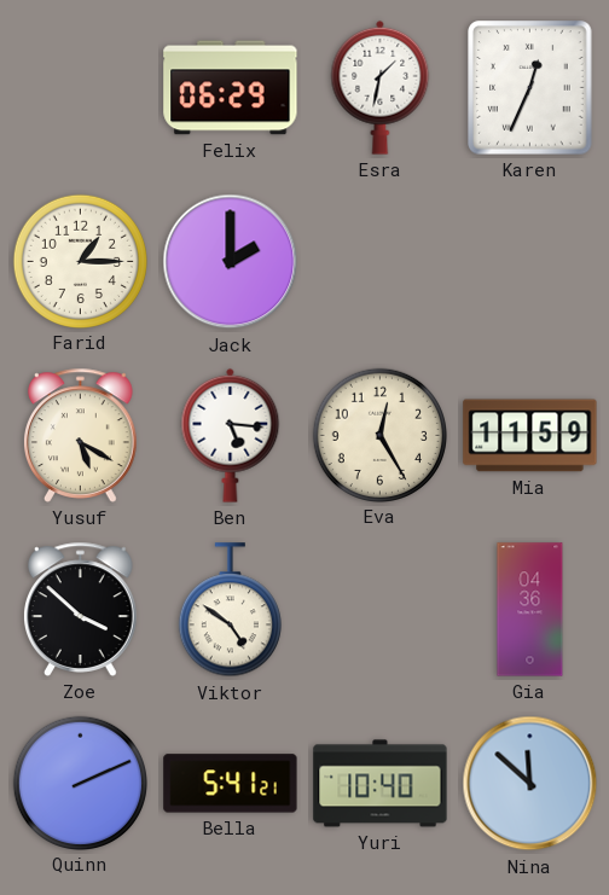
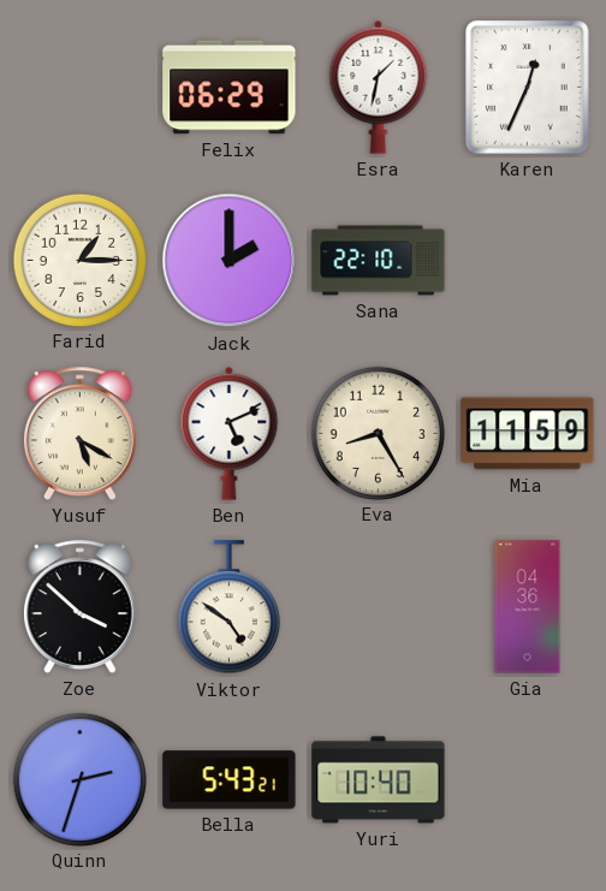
Sana: none -> 22:10
Ben: 5:16 -> 5:11
Eva: 12:25 -> 8:25
Quinn: 2:11 -> 2:33
Bella: 5:41 -> 5:43
Nina: 11:52 -> none
